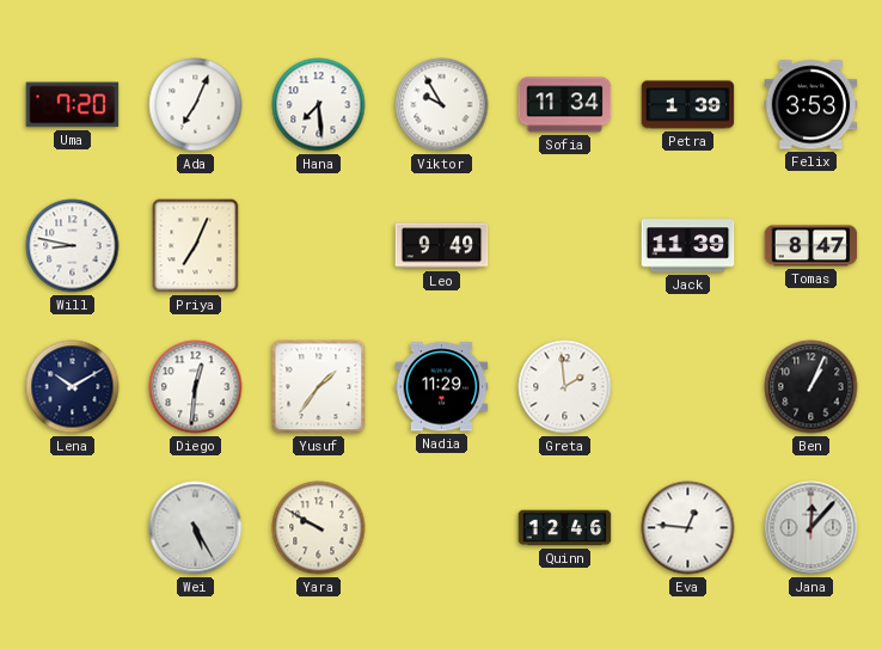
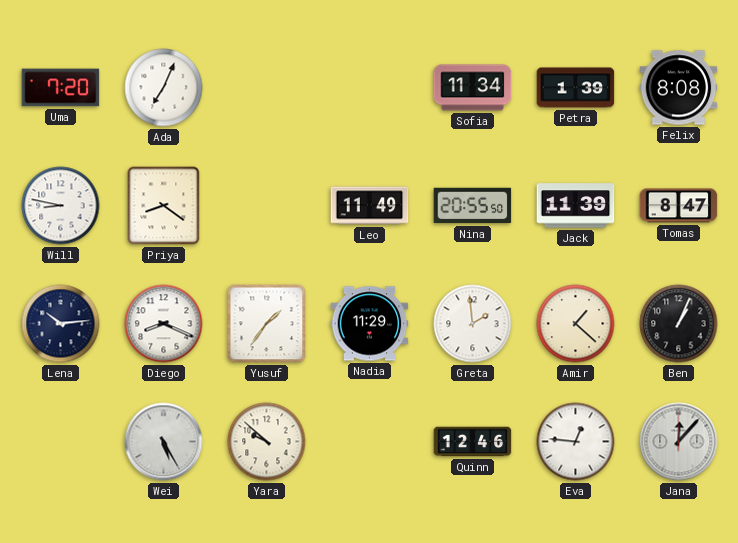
Hana: 7:29 -> none
Viktor: 9:55 -> none
Felix: 3:53 -> 8:08
Priya: 7:04 -> 8:21
Leo: 9:49 -> 11:49
Nina: none -> 20:55
Lena: 10:10 -> 10:14
Diego: 12:31 -> 8:19
Amir: none -> 1:22
Yara: 9:50 -> 9:52
